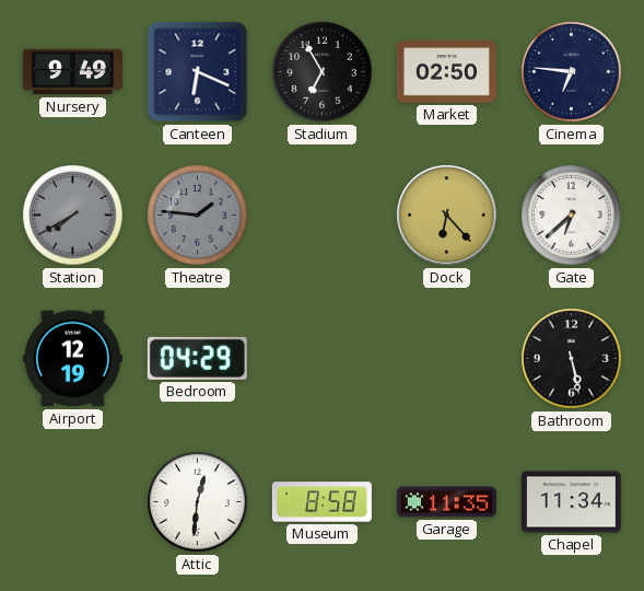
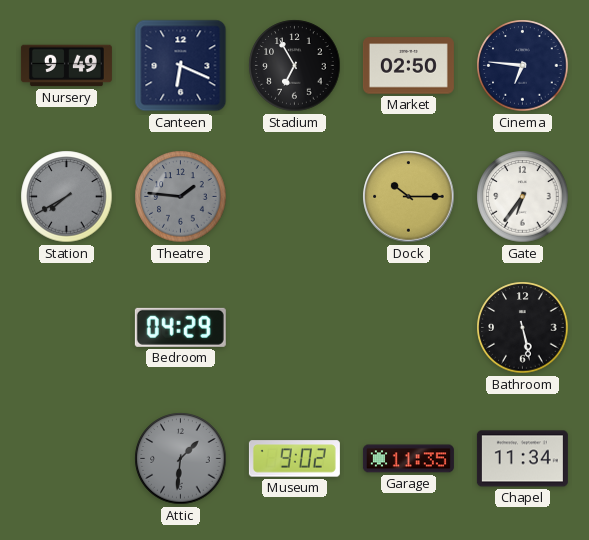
Dock: 6:23 -> 10:15
Gate: 6:38 -> 6:36
Airport: 12:19 -> none
Attic: 12:31 -> 1:31
Attic dial: white -> grey
Museum: 8:58 -> 9:02
